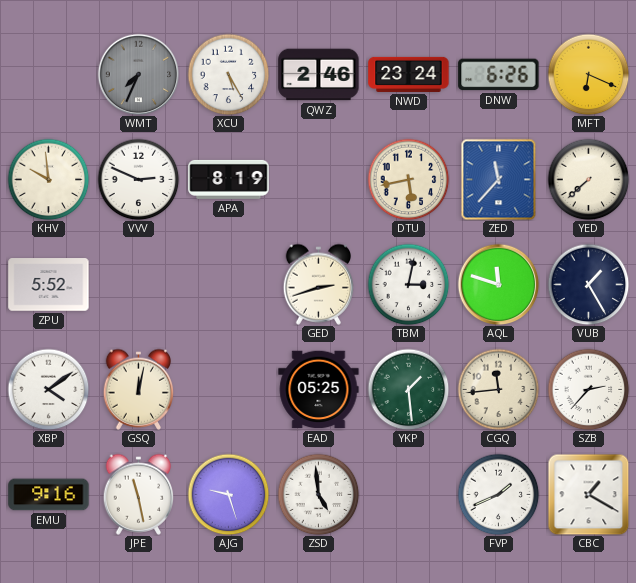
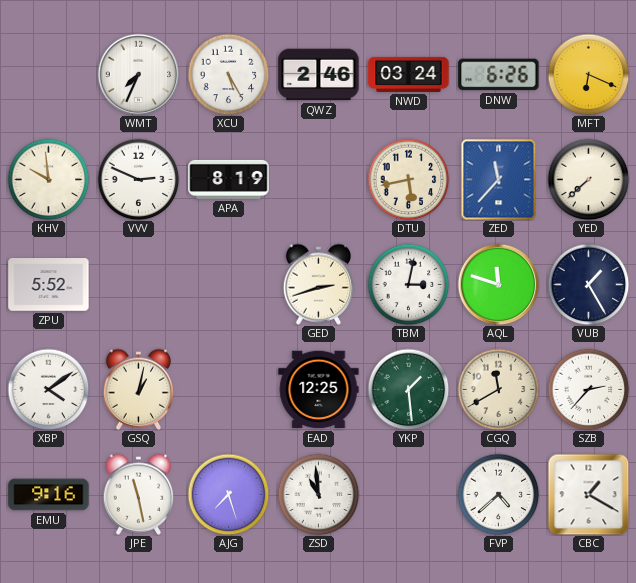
WMT dial: grey -> white
NWD: 23:24 -> 03:24
GSQ: 12:02 -> 1:02
EAD: 05:25 -> 12:25
CGQ: 11:44 -> 11:40
AJG: 9:27 -> 7:27
ZSD: 4:59 -> 10:59
FVP: 1:41 -> 4:38
